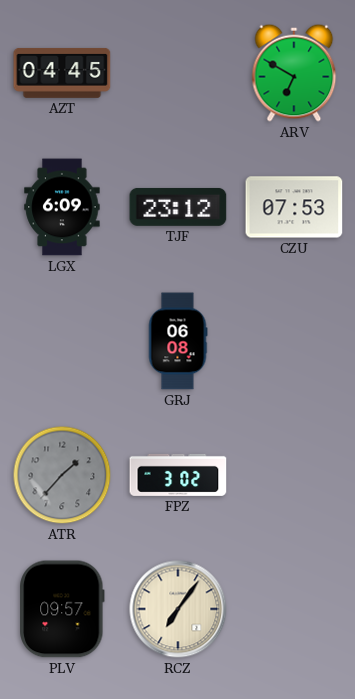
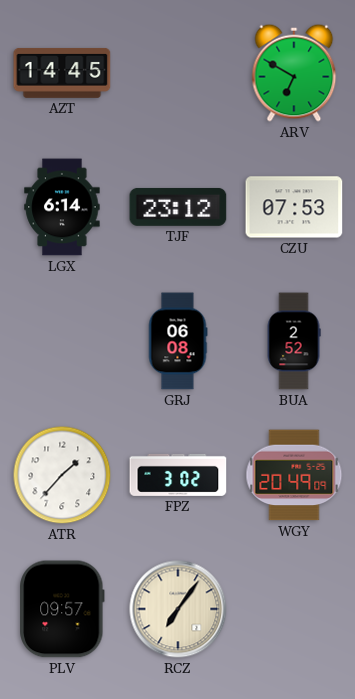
AZT: 04:45 -> 14:45
LGX: 6:09 -> 6:14
BUA: none -> 2:52
ATR dial: grey -> white
WGY: none -> 20:49
